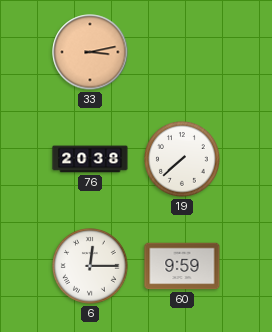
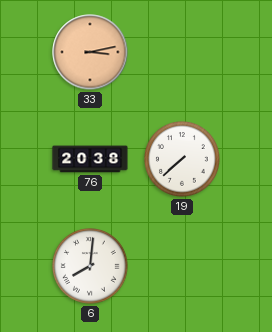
6: 12:15 -> 8:01
60: 9:59 -> none
